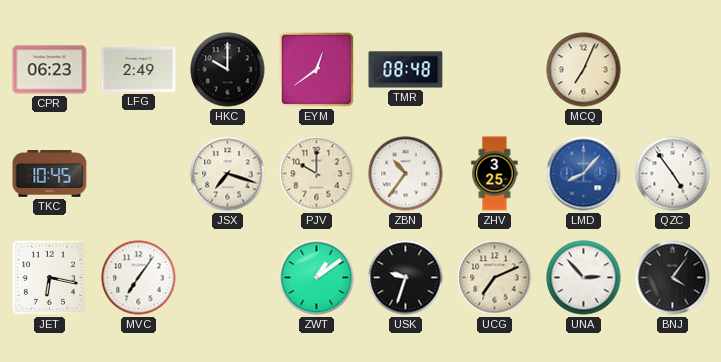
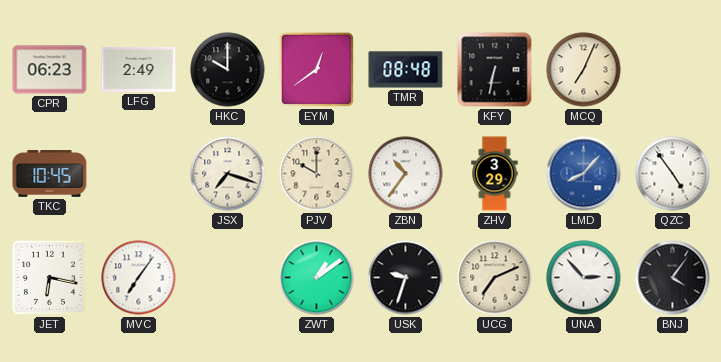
KFY: none -> 6:32
ZHV: 3:25 -> 3:29
